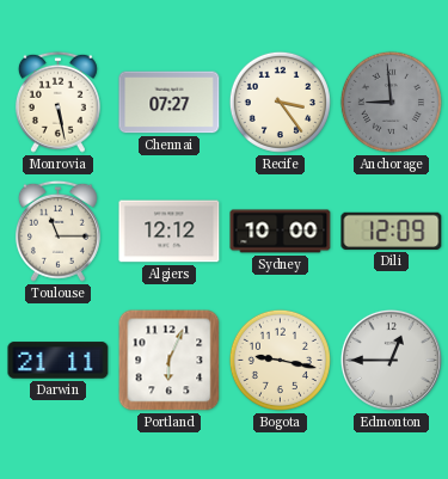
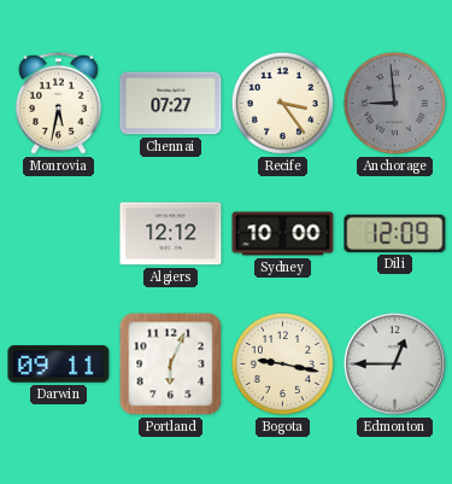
Monrovia: 5:28 -> 5:32
Toulouse: 11:15 -> none
Darwin: 21:11 -> 09:11
